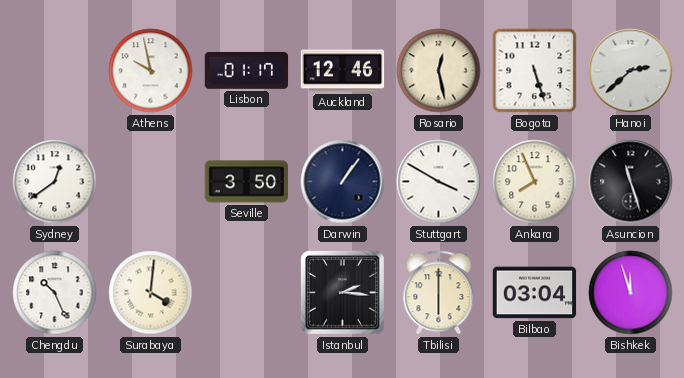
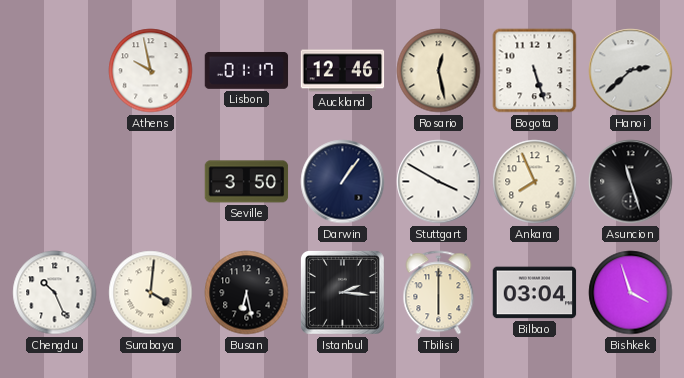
Sydney: 12:39 -> none
Busan: none -> 6:28
Bishkek: 11:57 -> 3:57
